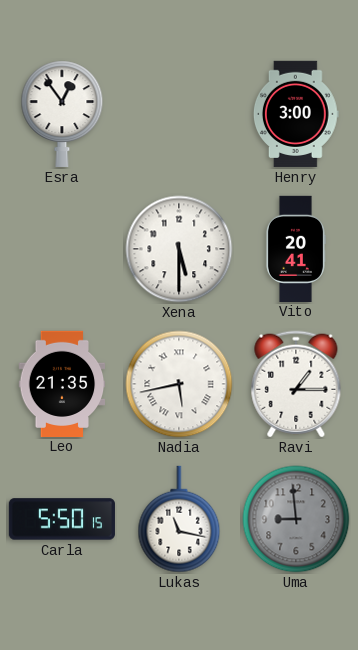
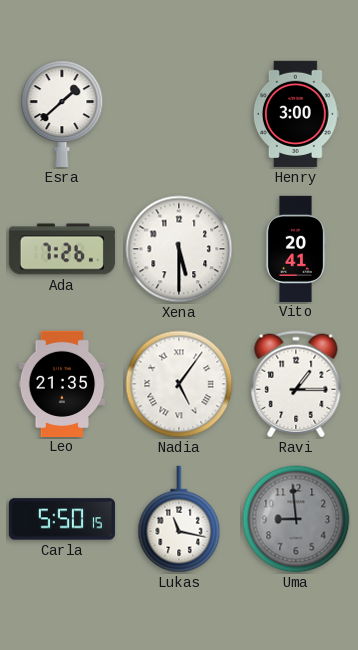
Esra: 12:54 -> 1:38
Ada: none -> 7:26
Nadia: 5:43 -> 5:06
